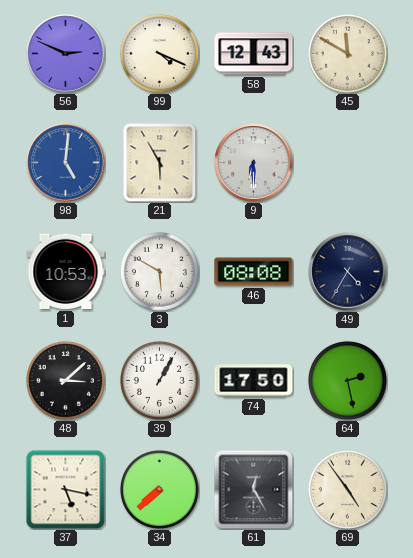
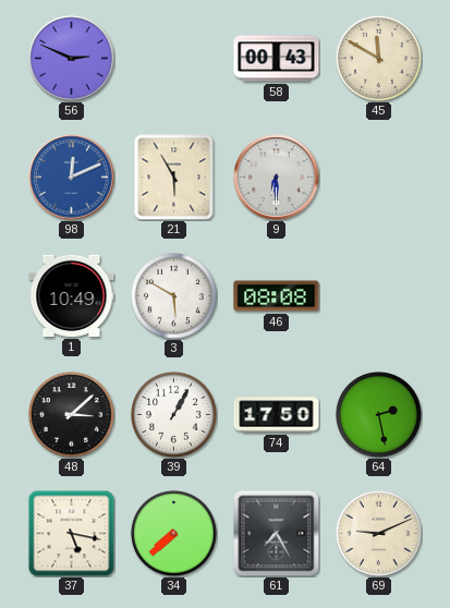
99: 4:19 -> none
58: 12:43 -> 00:43
98: 5:01 -> 12:11
1: 10:53 -> 10:49
49: 4:35 -> none
61: 12:25 -> 7:25
69: 4:54 -> 9:11
